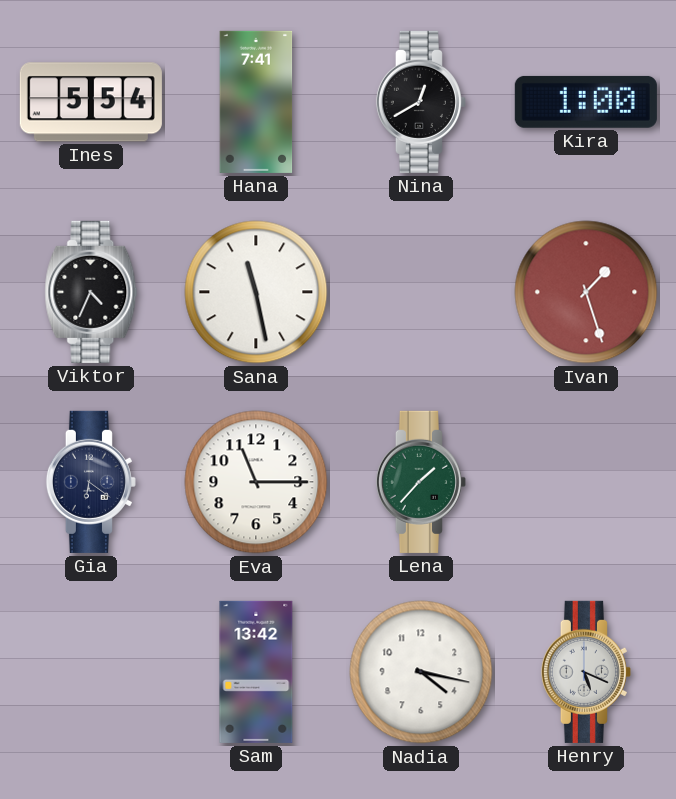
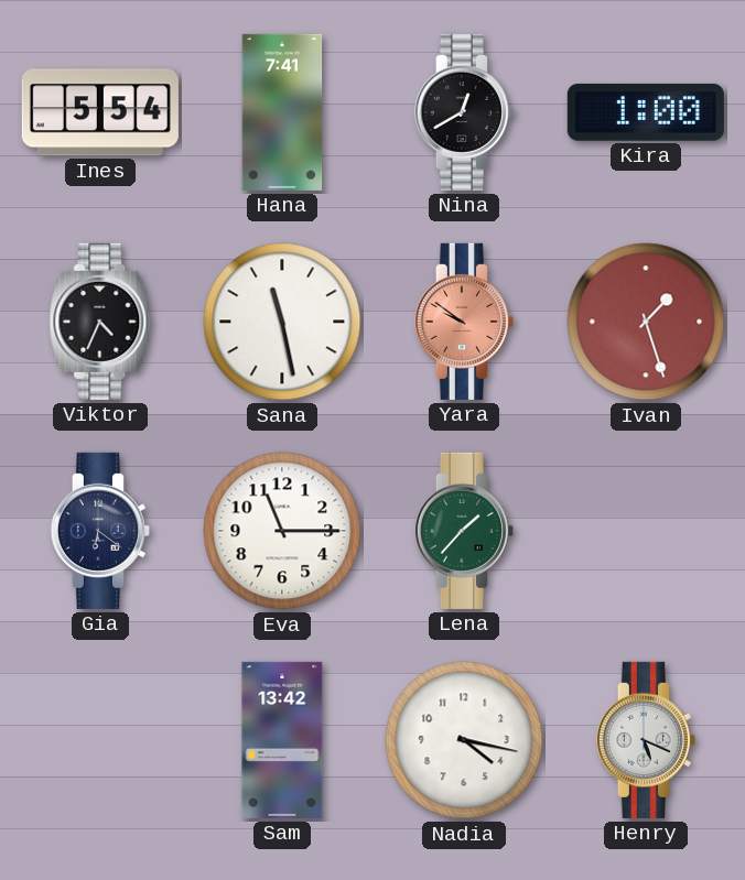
Yara: none -> 9:51
